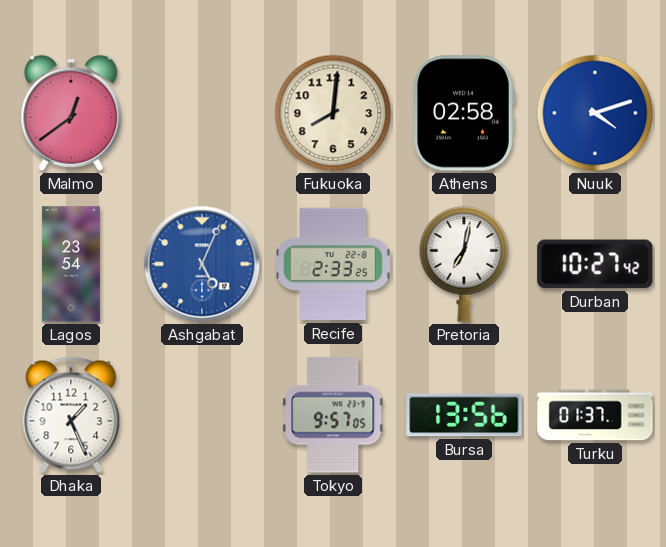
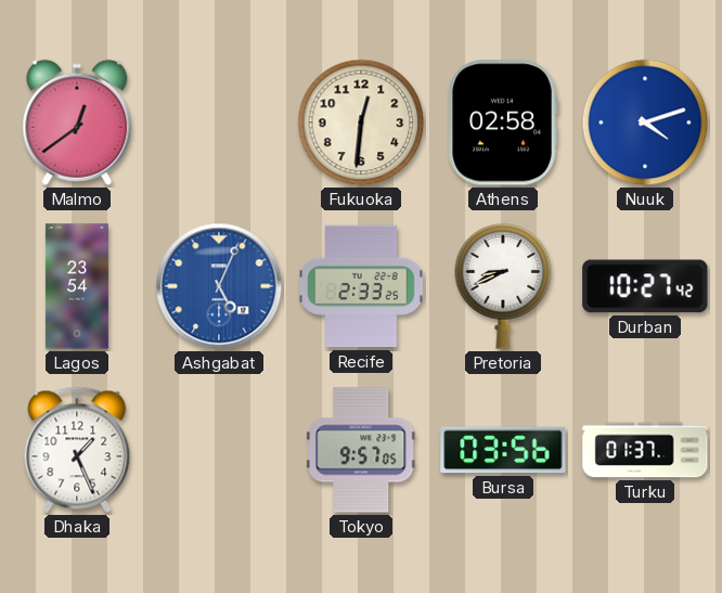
Fukuoka: 8:01 -> 12:31
Pretoria: 7:02 -> 8:41
Bursa: 13:56 -> 03:56
